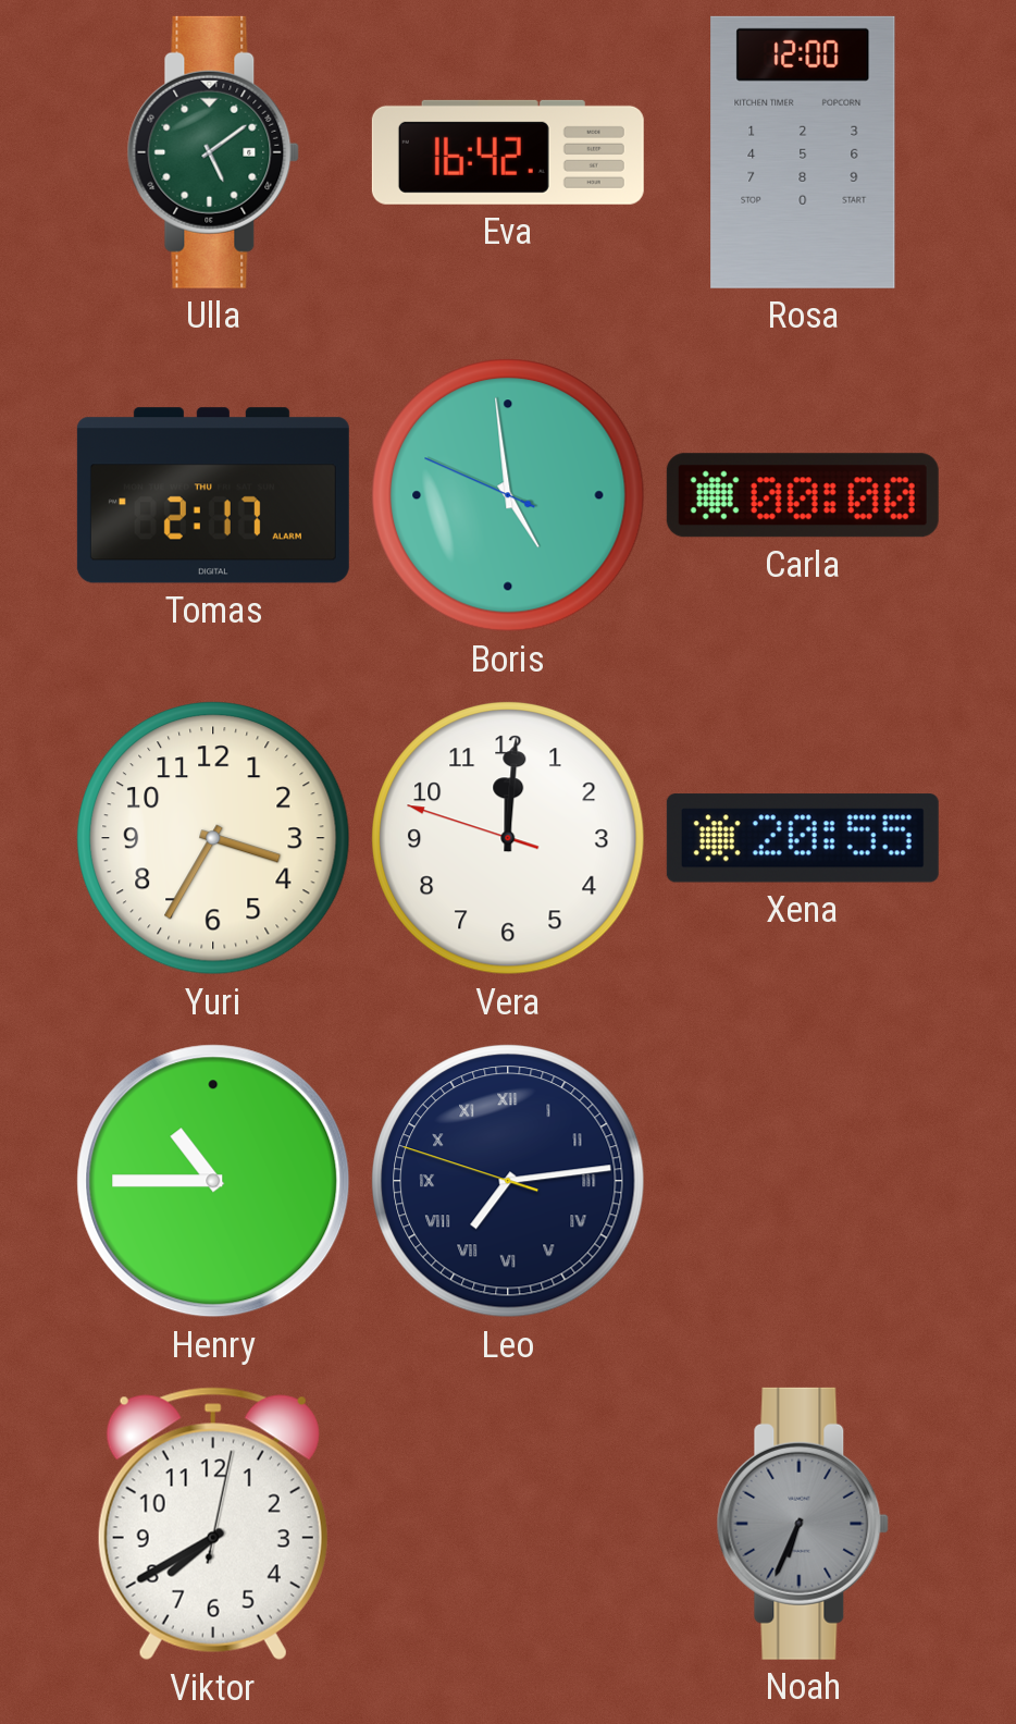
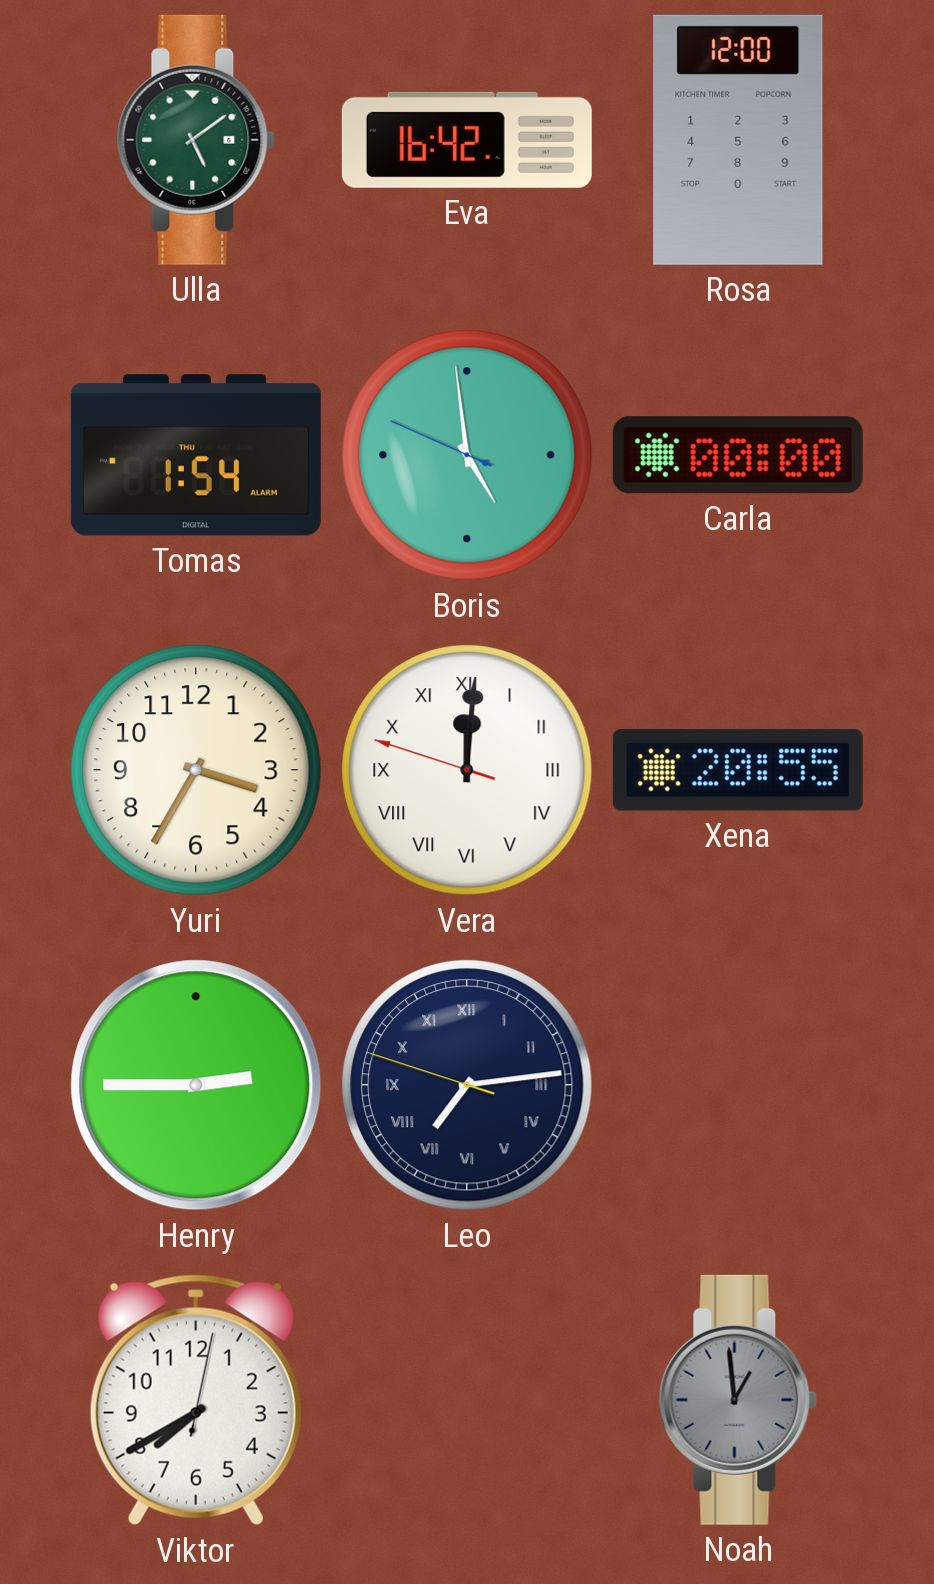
Tomas: 2:17 -> 1:54
Vera numerals: Arabic -> Roman
Henry: 10:45 -> 2:45
Noah: 6:34 -> 12:59
